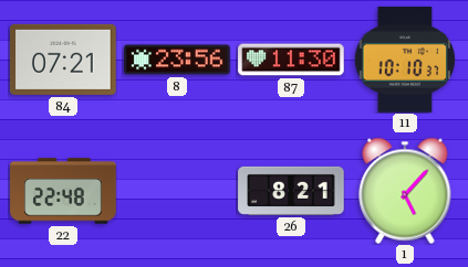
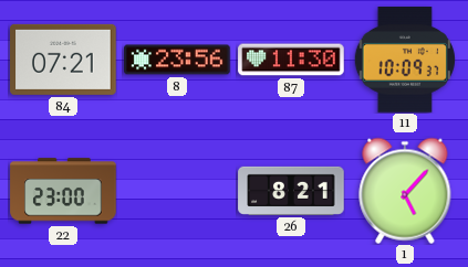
11: 10:10 -> 10:09
22: 22:48 -> 23:00
